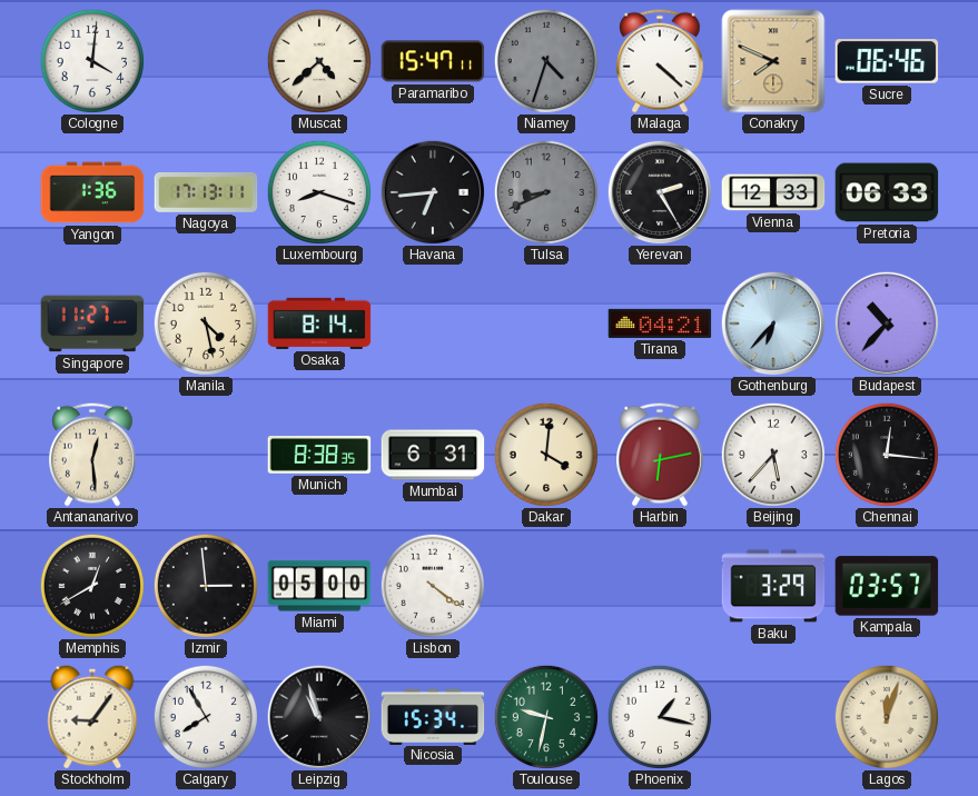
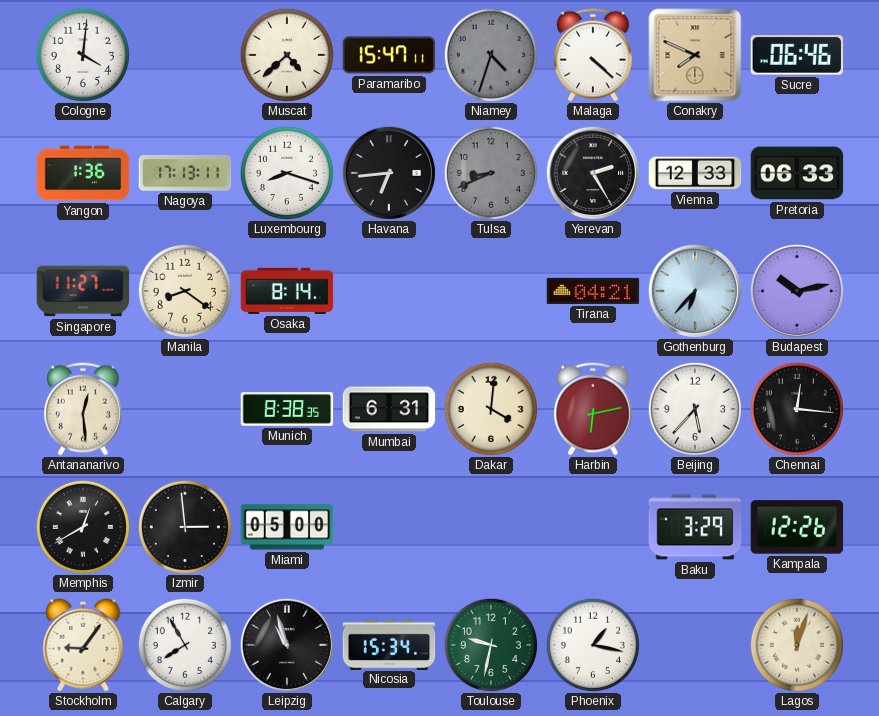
Manila: 4:28 -> 8:21
Budapest: 10:37 -> 10:13
Lisbon: 4:21 -> none
Kampala: 03:57 -> 12:26
